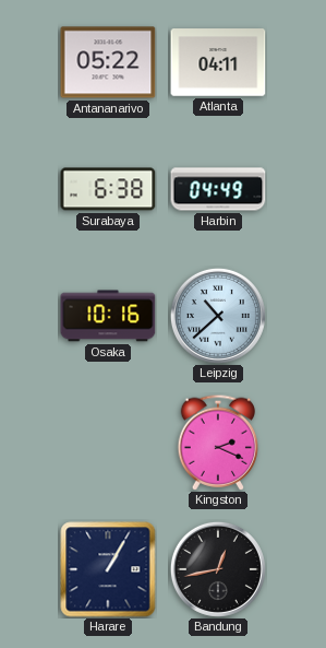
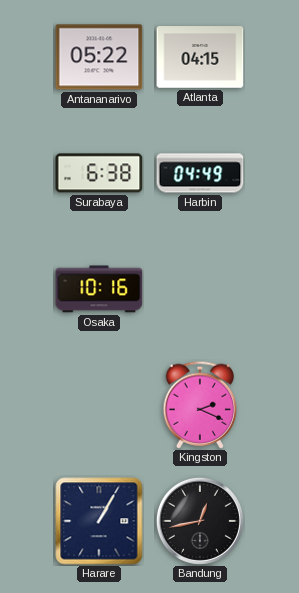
Atlanta: 04:11 -> 04:15
Leipzig: 10:38 -> none
